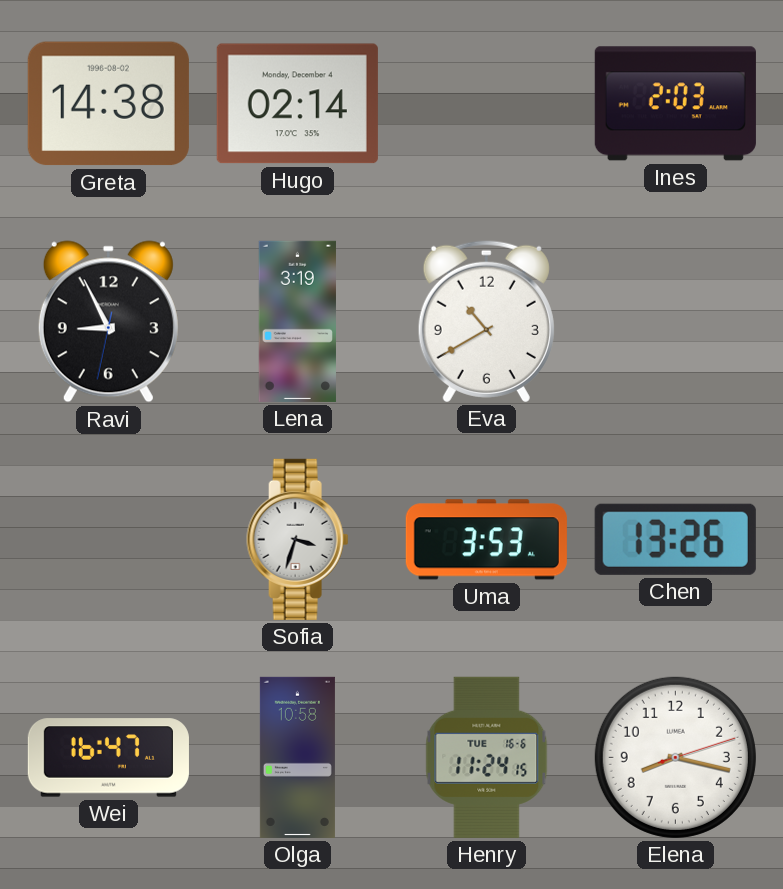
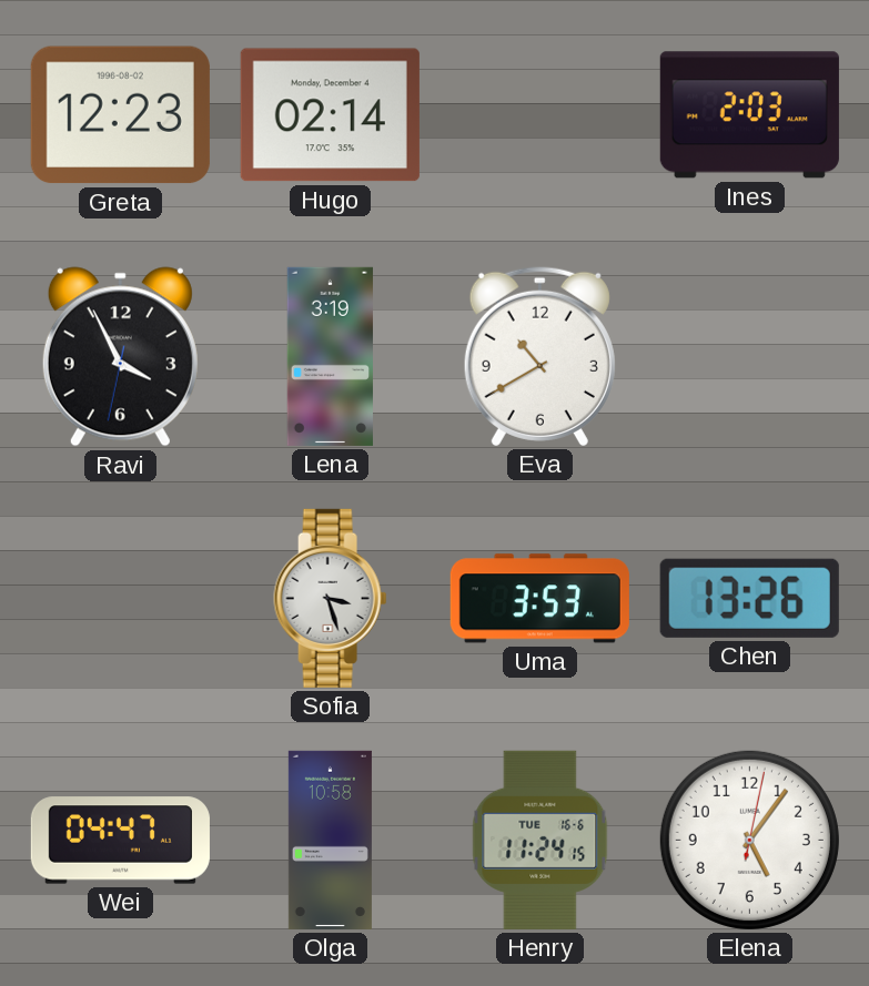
Greta: 14:38 -> 12:23
Ravi: 8:55 -> 3:55
Sofia: 3:33 -> 3:27
Wei: 16:47 -> 04:47
Elena: 8:17 -> 5:06
